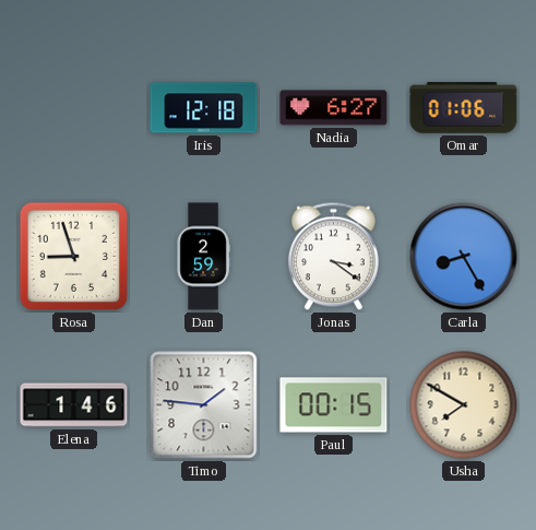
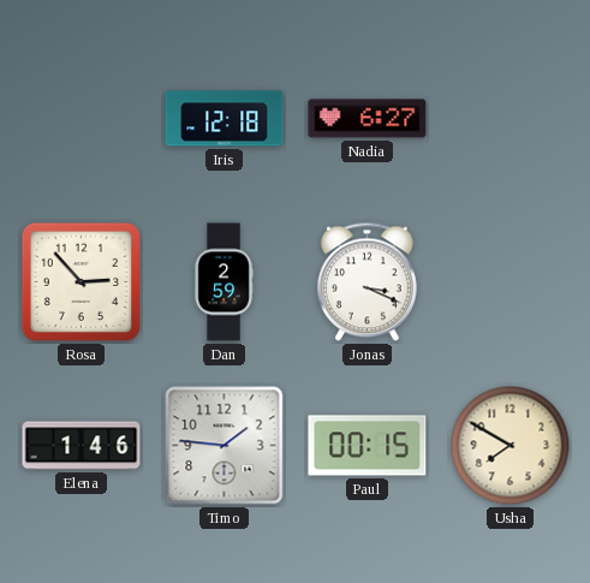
Omar: 01:06 -> none
Rosa: 8:57 -> 2:53
Jonas: 3:21 -> 3:19
Carla: 8:25 -> none
